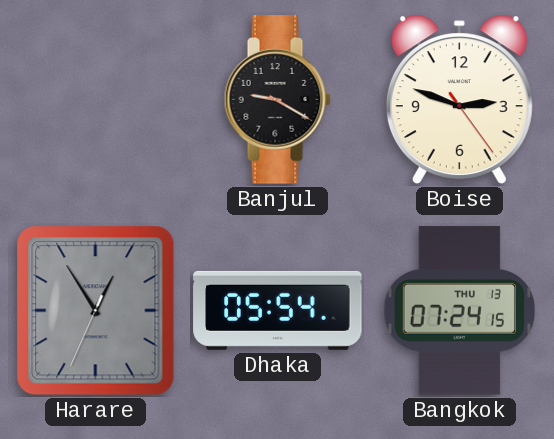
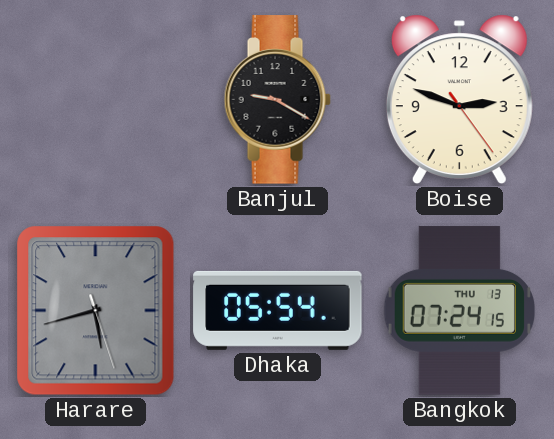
Harare: 12:54 -> 5:42
